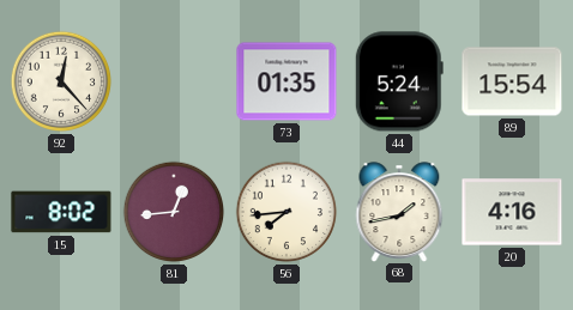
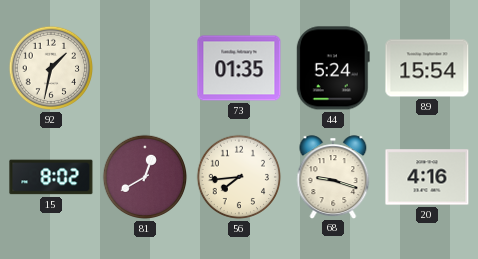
92: 12:23 -> 1:32
81: 12:44 -> 12:40
68: 1:43 -> 9:18
